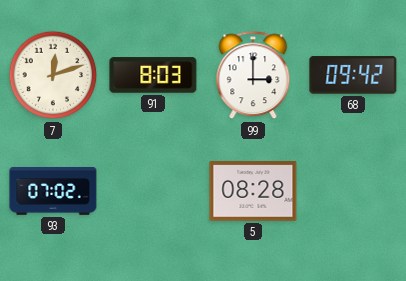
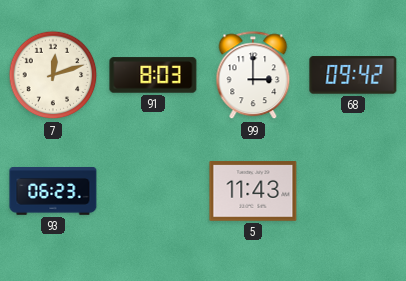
93: 07:02 -> 06:23
5: 08:28 -> 11:43
